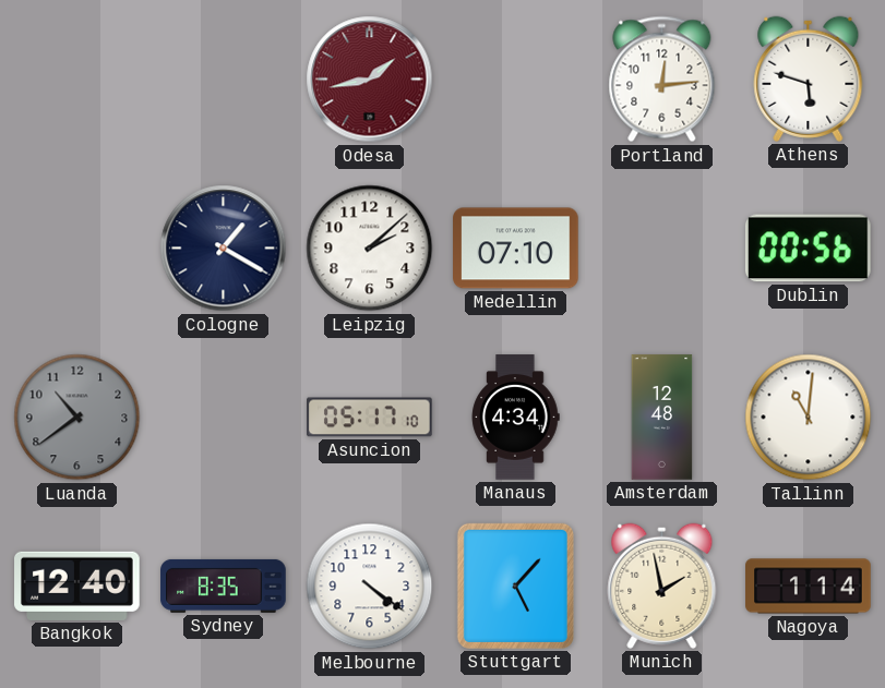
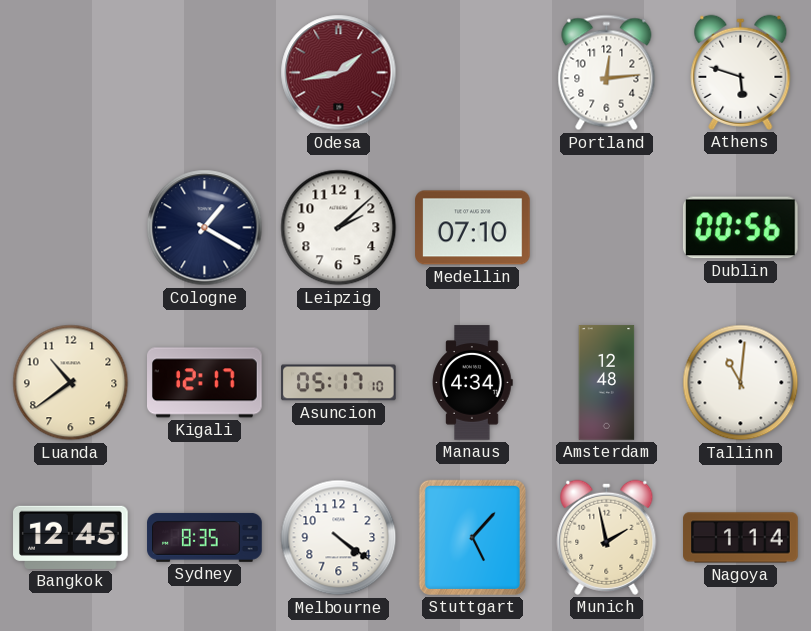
Luanda dial: grey -> cream
Kigali: none -> 12:17
Bangkok: 12:40 -> 12:45
